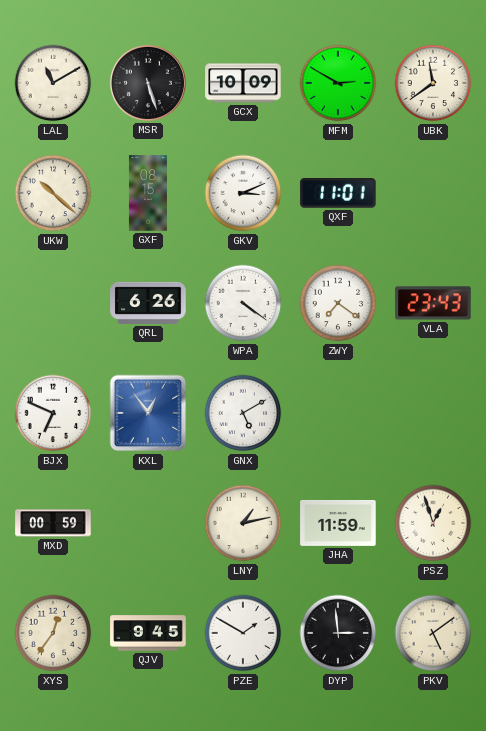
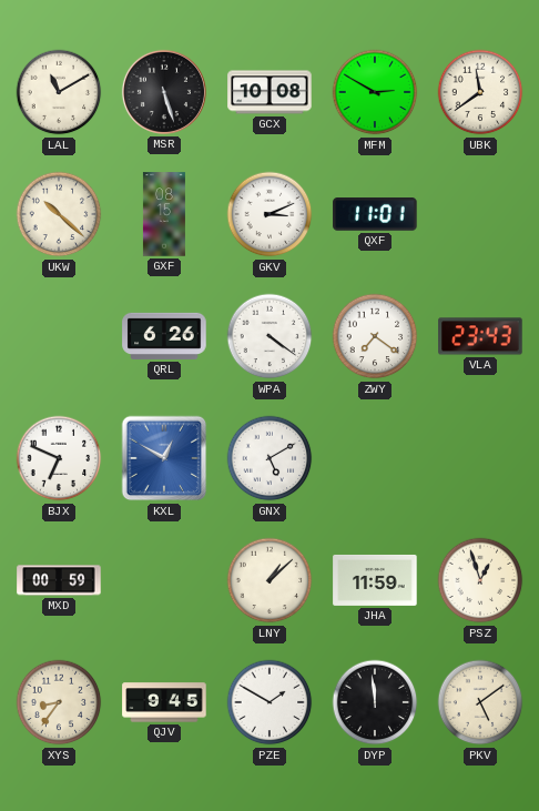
GCX: 10:09 -> 10:08
KXL: 12:54 -> 12:50
LNY: 1:13 -> 1:08
XYS: 12:36 -> 8:36
DYP: 2:59 -> 11:59
